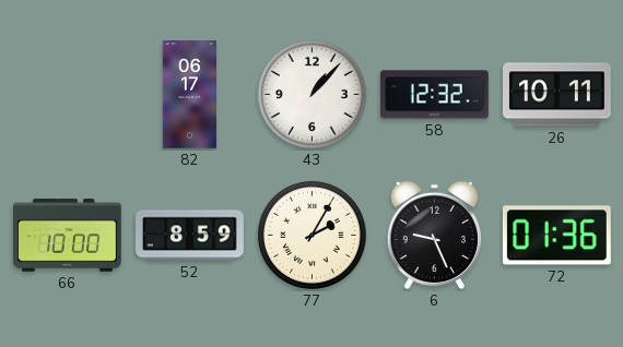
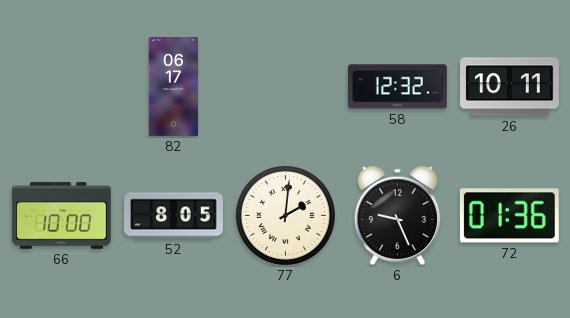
43: 1:07 -> none
52: 8:59 -> 8:05
77: 2:05 -> 2:01
